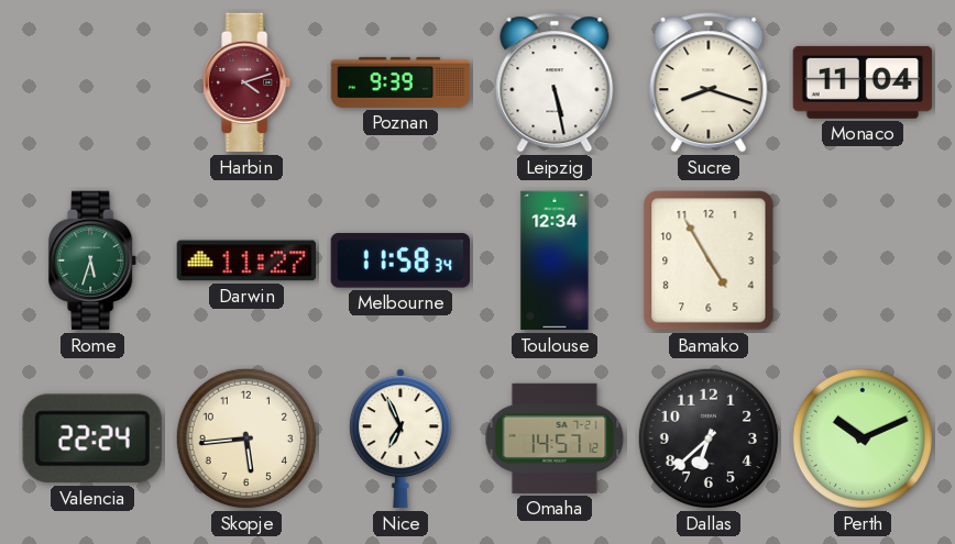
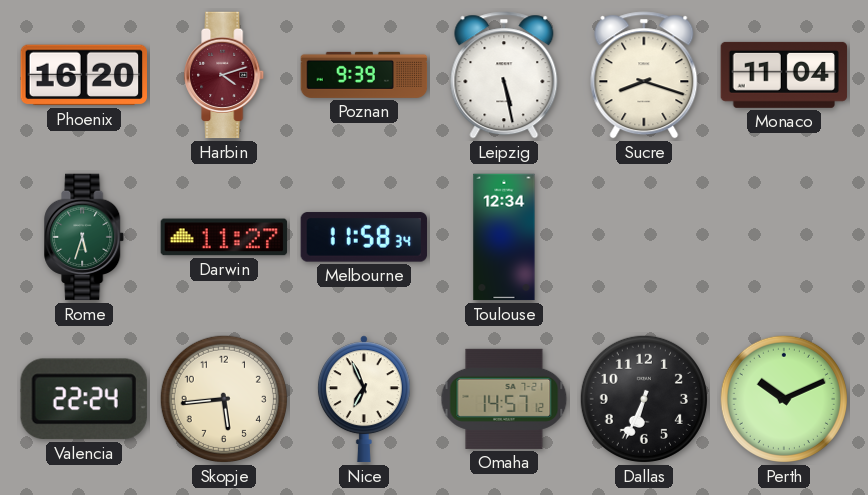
Phoenix: none -> 16:20
Bamako: 4:55 -> none
Dallas: 6:38 -> 6:34
